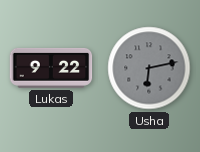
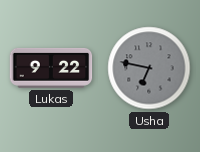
Usha: 6:13 -> 6:47
